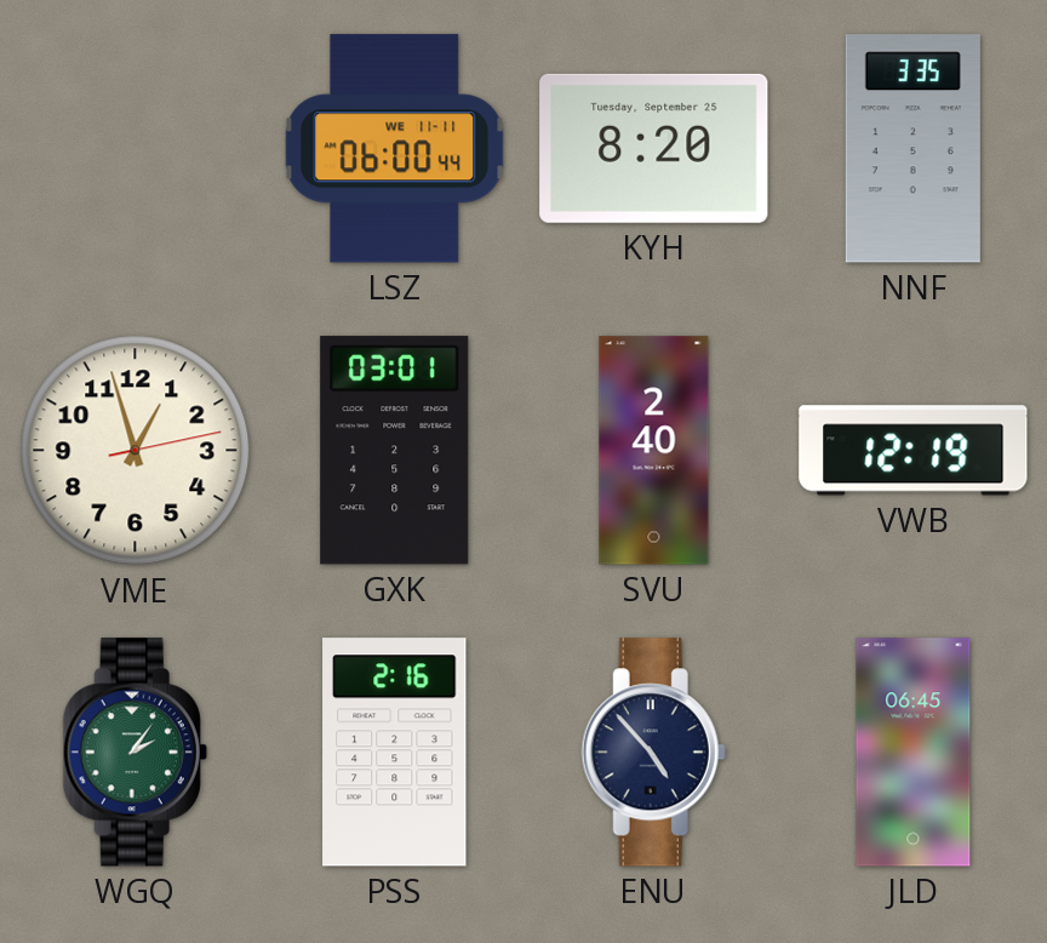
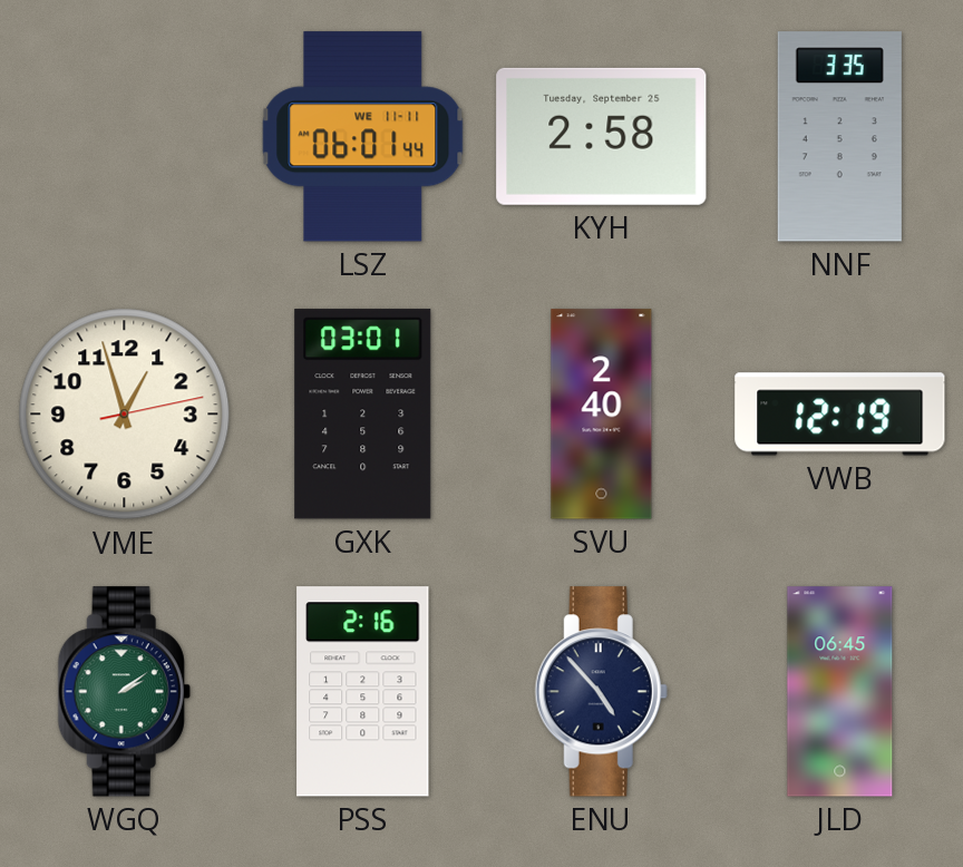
LSZ: 06:00 -> 06:01
KYH: 8:20 -> 2:58
WGQ: 2:06 -> 2:09
